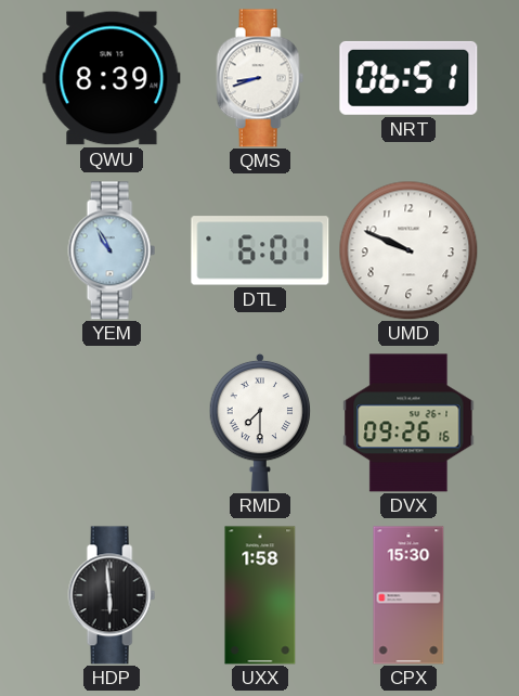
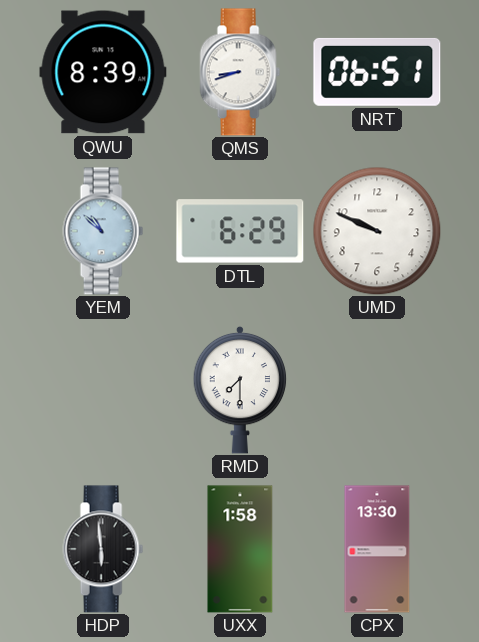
YEM: 10:55 -> 10:52
DTL: 6:01 -> 6:29
DVX: 09:26 -> none
CPX: 15:30 -> 13:30
